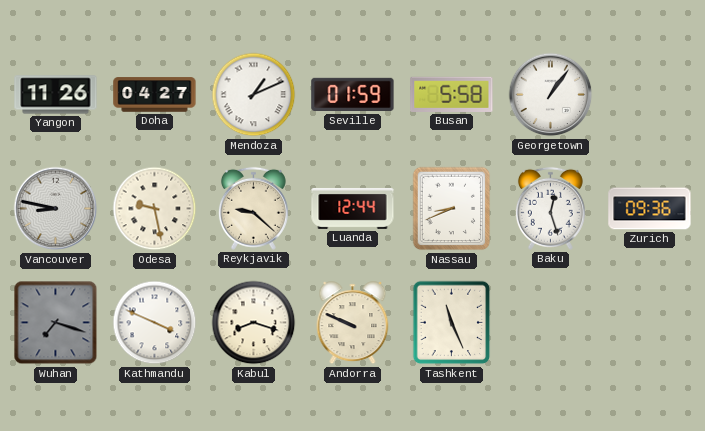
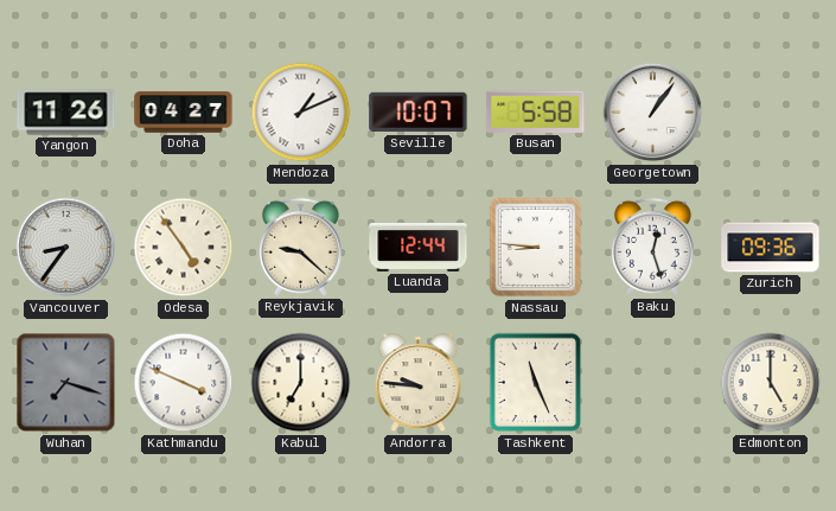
Seville: 01:59 -> 10:07
Vancouver: 8:47 -> 8:36
Odesa: 9:28 -> 4:54
Nassau: 8:41 -> 8:46
Kabul: 8:18 -> 7:00
Andorra: 9:49 -> 9:46
Edmonton: none -> 5:00
